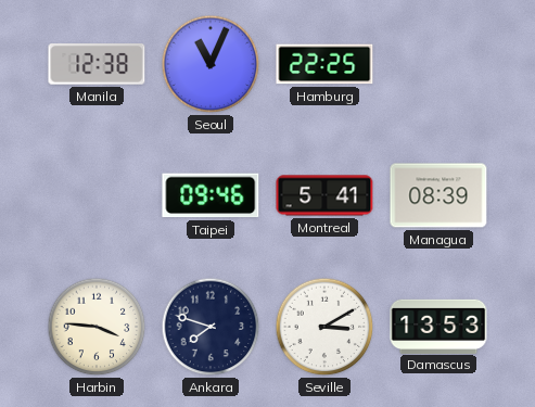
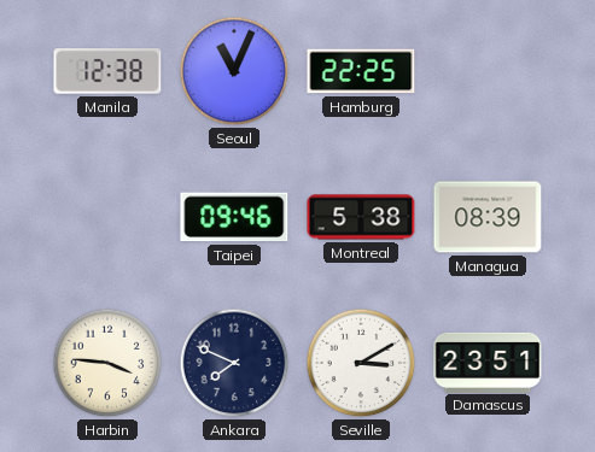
Montreal: 5:41 -> 5:38
Ankara: 7:48 -> 7:49
Damascus: 13:53 -> 23:51
